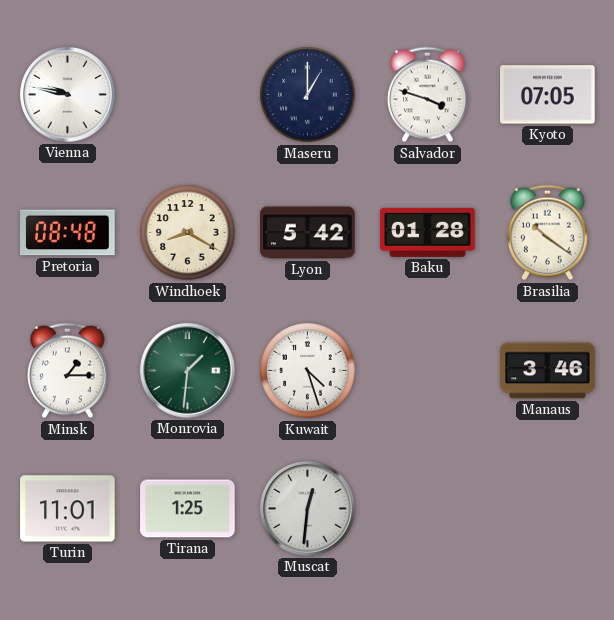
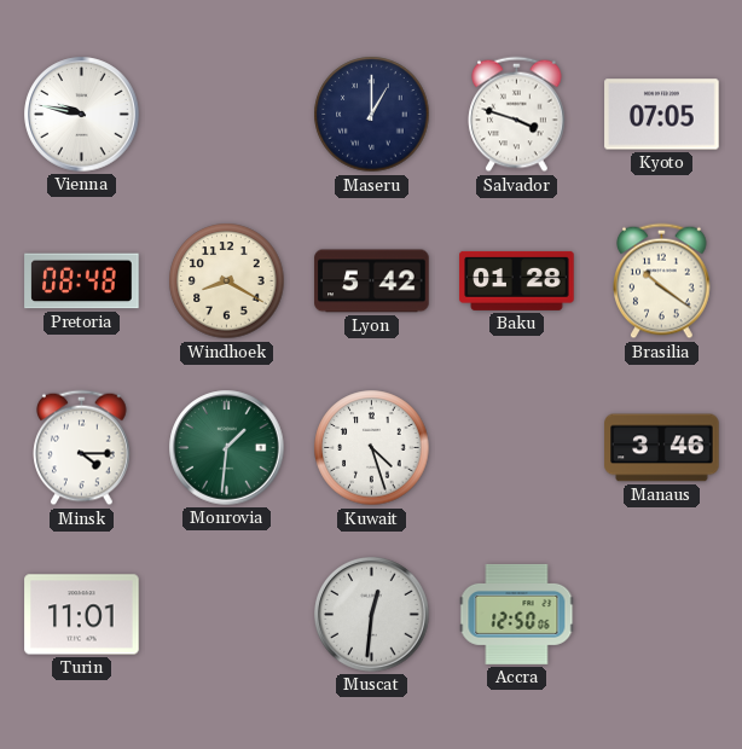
Minsk: 1:15 -> 4:15
Tirana: 1:25 -> none
Accra: none -> 12:50
